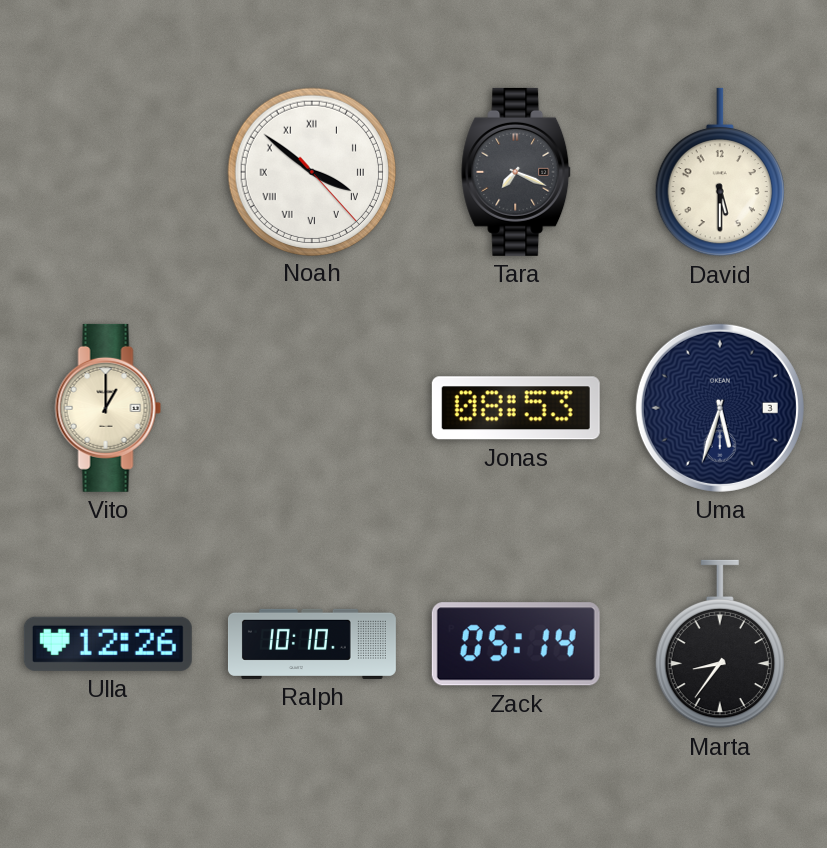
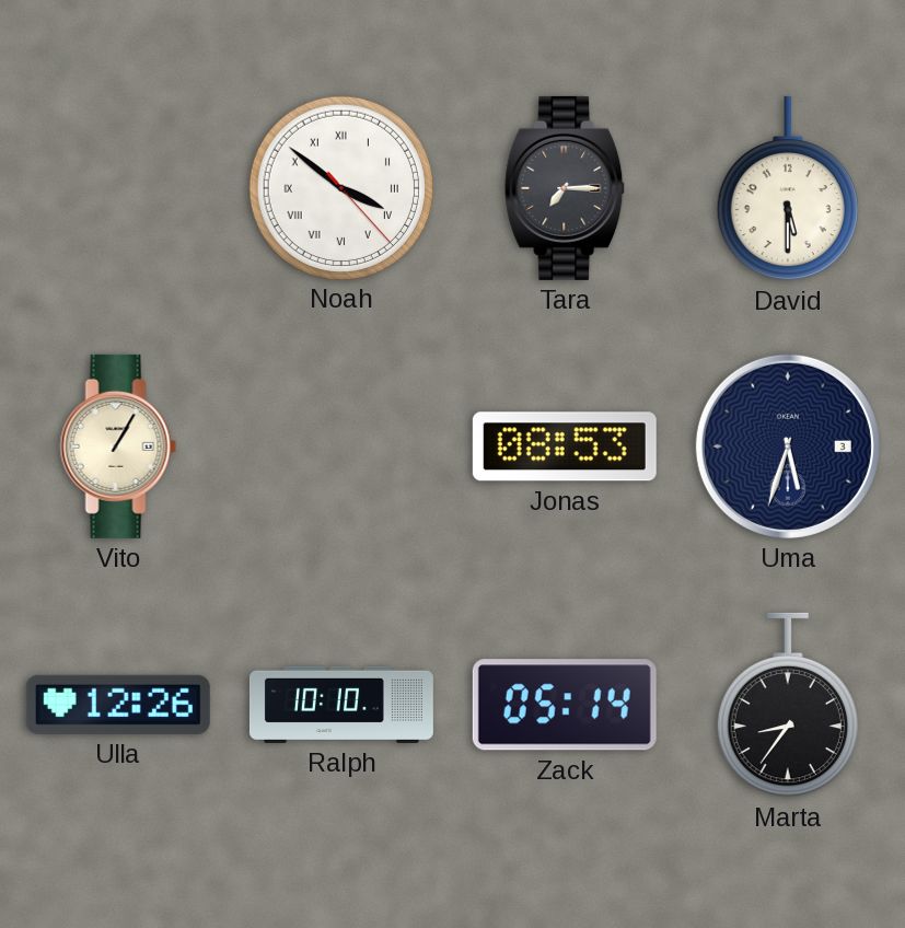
Tara: 7:19 -> 7:15
Vito: 1:00 -> 1:05
